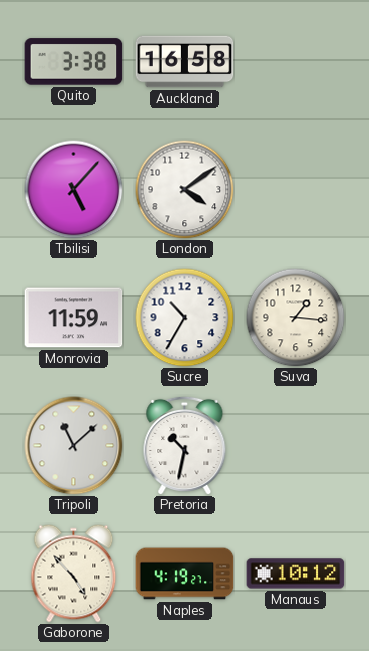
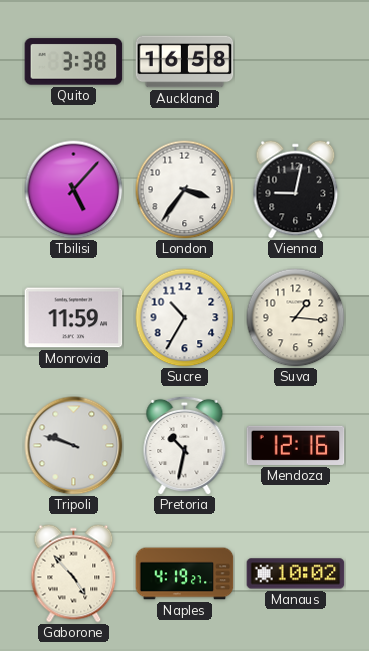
London: 4:09 -> 3:36
Vienna: none -> 9:02
Tripoli: 11:08 -> 9:48
Mendoza: none -> 12:16
Manaus: 10:12 -> 10:02
